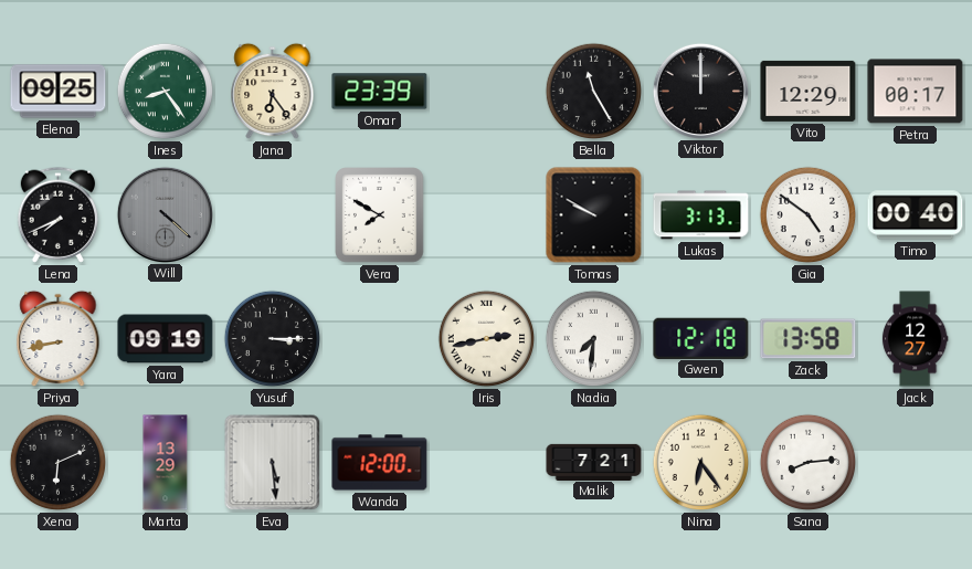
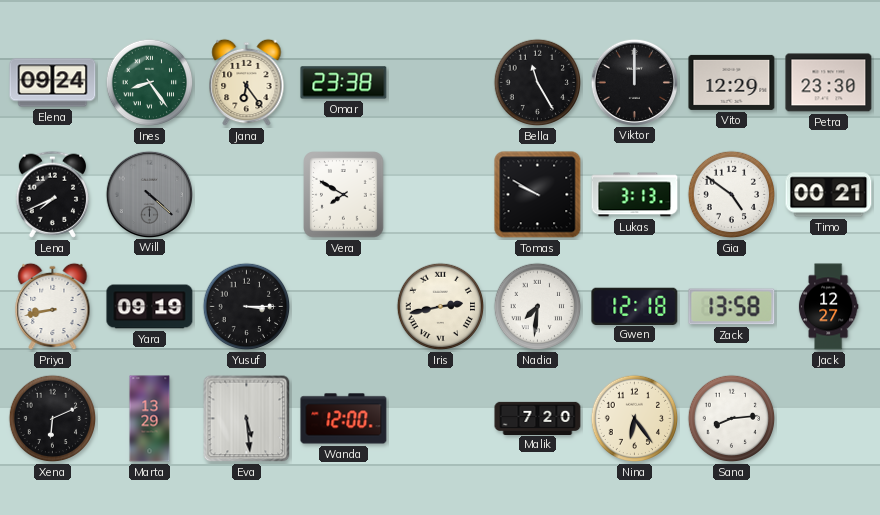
Elena: 09:25 -> 09:24
Omar: 23:39 -> 23:38
Petra: 00:17 -> 23:30
Timo: 00:40 -> 00:21
Malik: 7:21 -> 7:20
